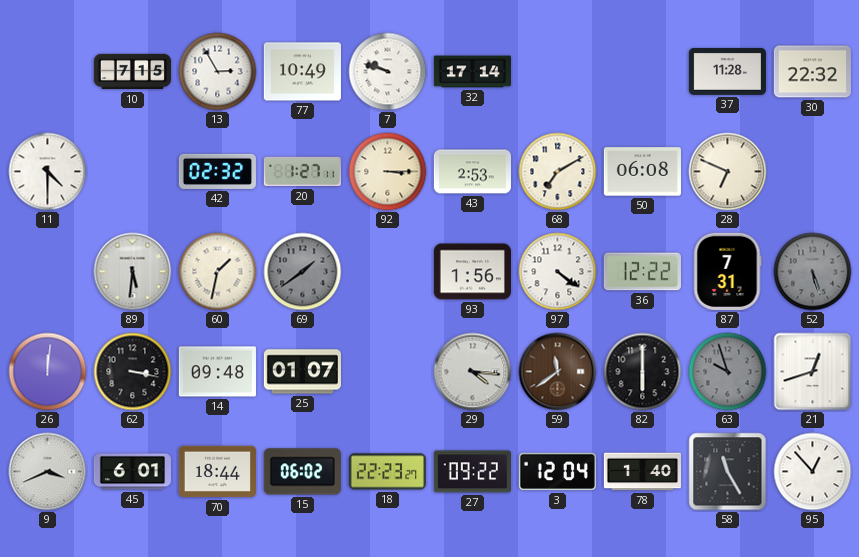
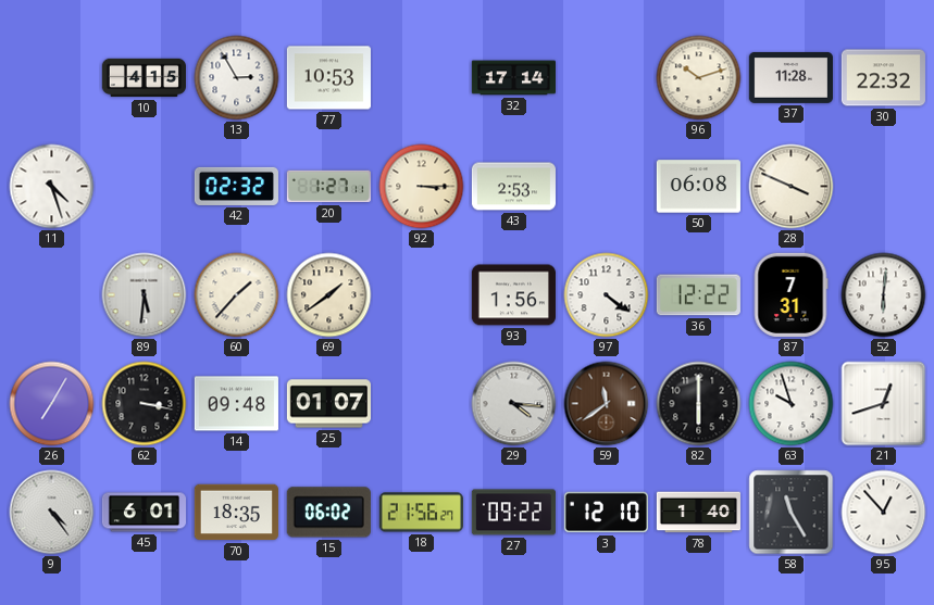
10: 7:15 -> 4:15
77: 10:49 -> 10:53
7: 9:48 -> none
96: none -> 10:12
11: 4:30 -> 4:27
68: 7:10 -> none
28: 6:49 -> 3:49
60: 1:32 -> 1:37
69 dial: grey -> cream
52: 5:27 -> 6:01
52 dial: grey -> white
26: 12:01 -> 7:05
63 dial: grey -> white
9: 3:41 -> 4:24
70: 18:44 -> 18:35
18: 22:23 -> 21:56
3: 12:04 -> 12:10
